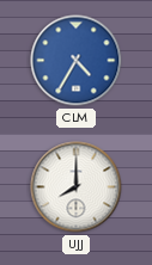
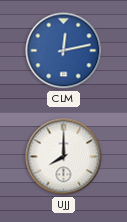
CLM: 4:35 -> 12:13
